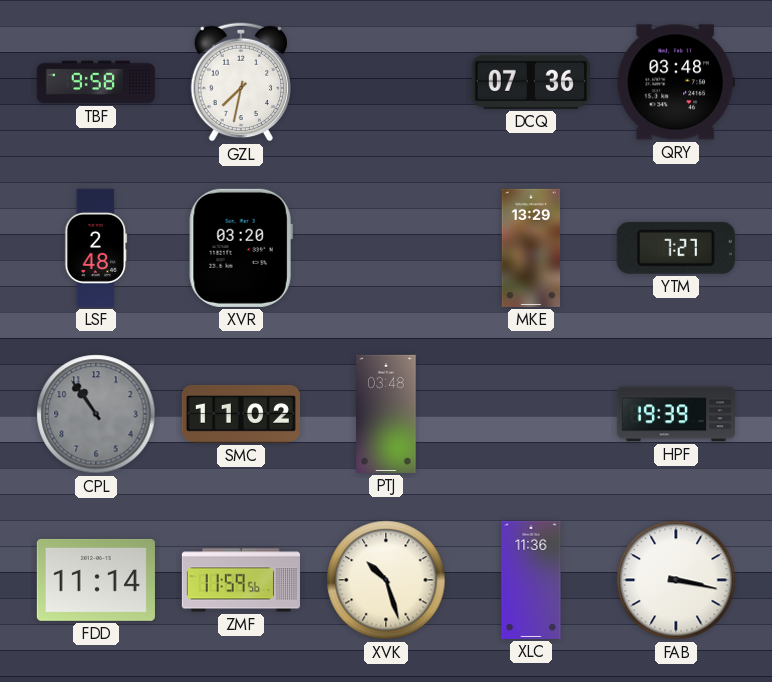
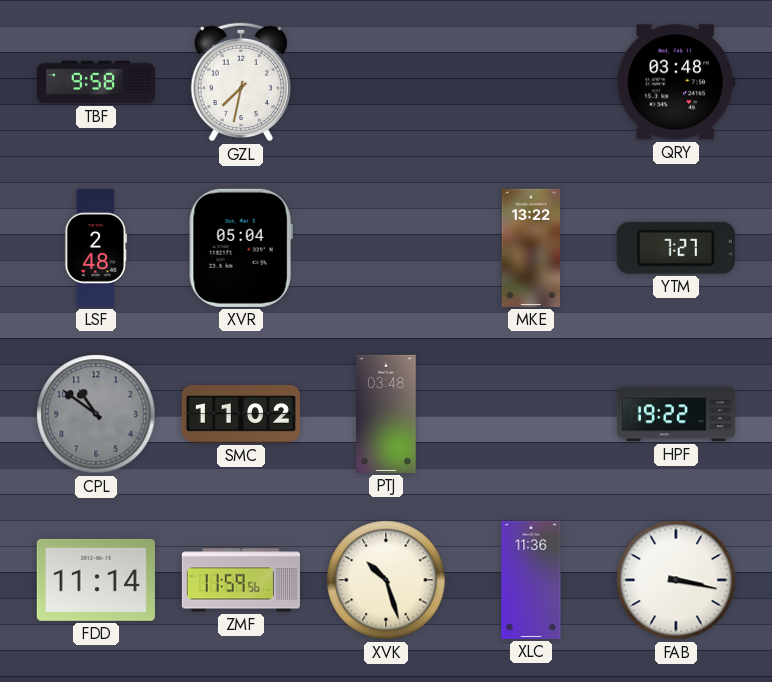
DCQ: 07:36 -> none
XVR: 03:20 -> 05:04
MKE: 13:29 -> 13:22
CPL: 10:54 -> 10:51
HPF: 19:39 -> 19:22
